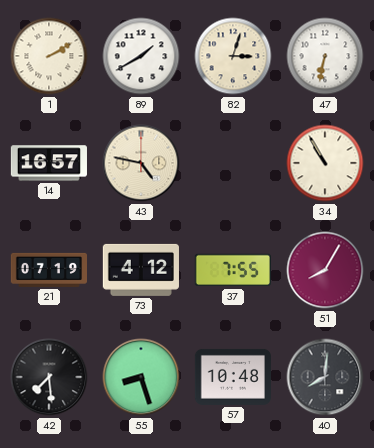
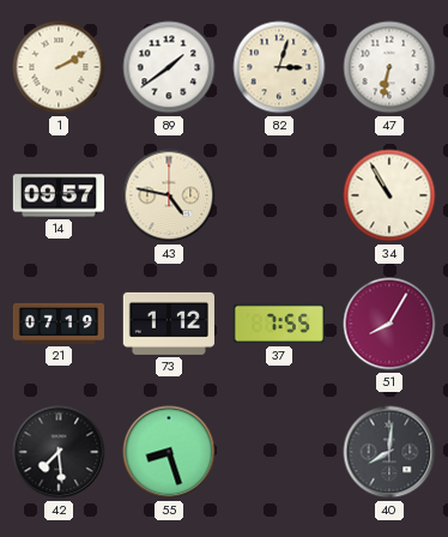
89: 1:40 -> 1:39
14: 16:57 -> 09:57
73: 4:12 -> 1:12
57: 10:48 -> none
